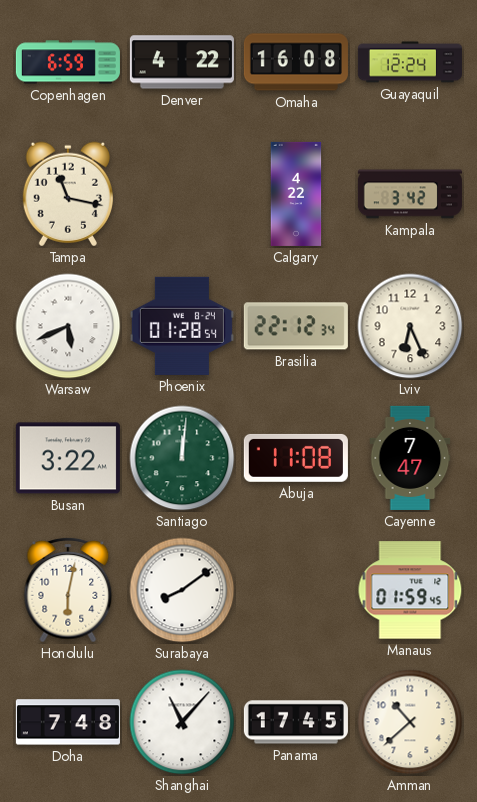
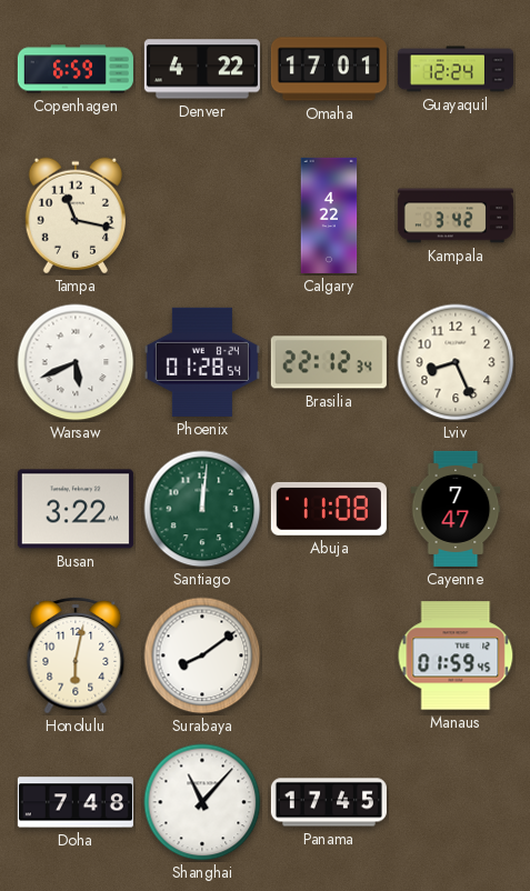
Omaha: 16:08 -> 17:01
Lviv: 6:26 -> 8:26
Amman: 10:38 -> none
